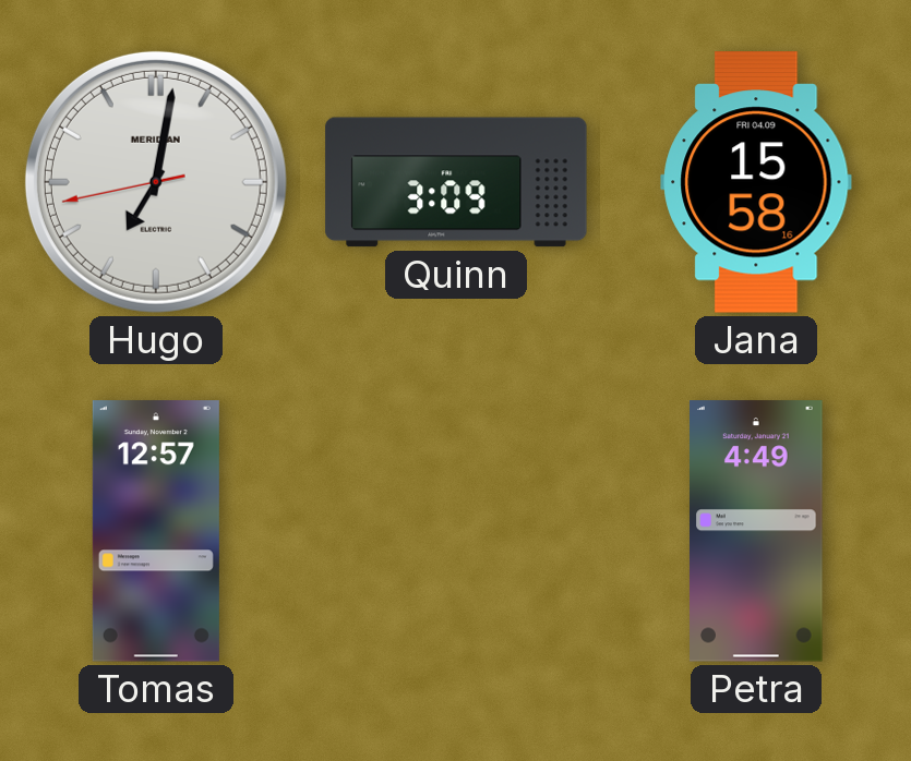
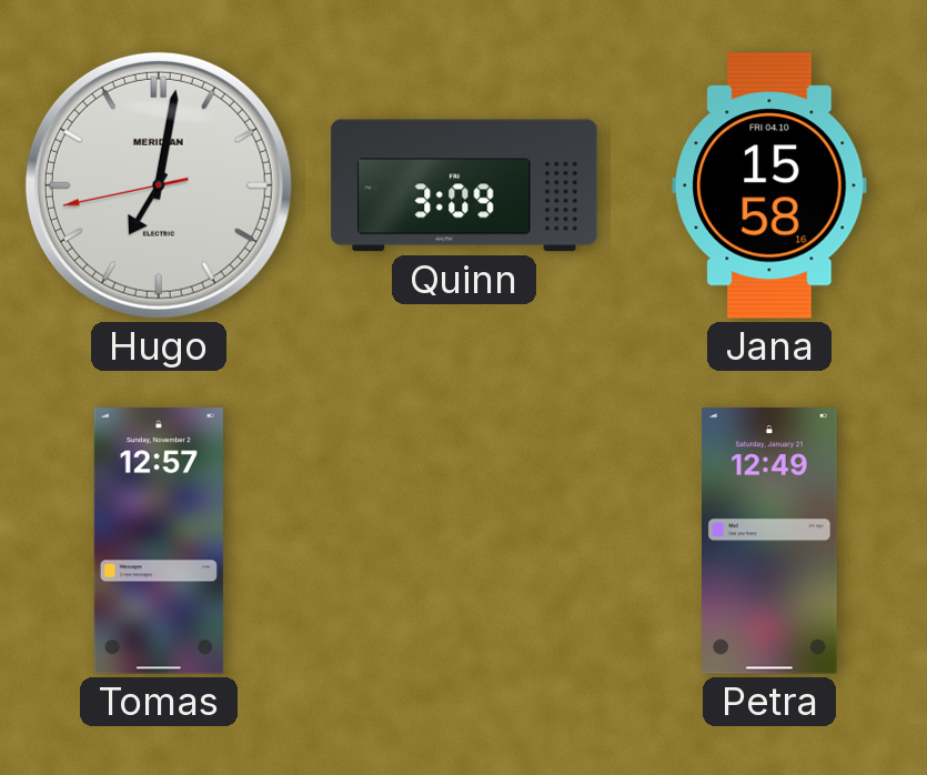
Jana date: FRI 04.09 -> FRI 04.10
Petra: 4:49 -> 12:49
